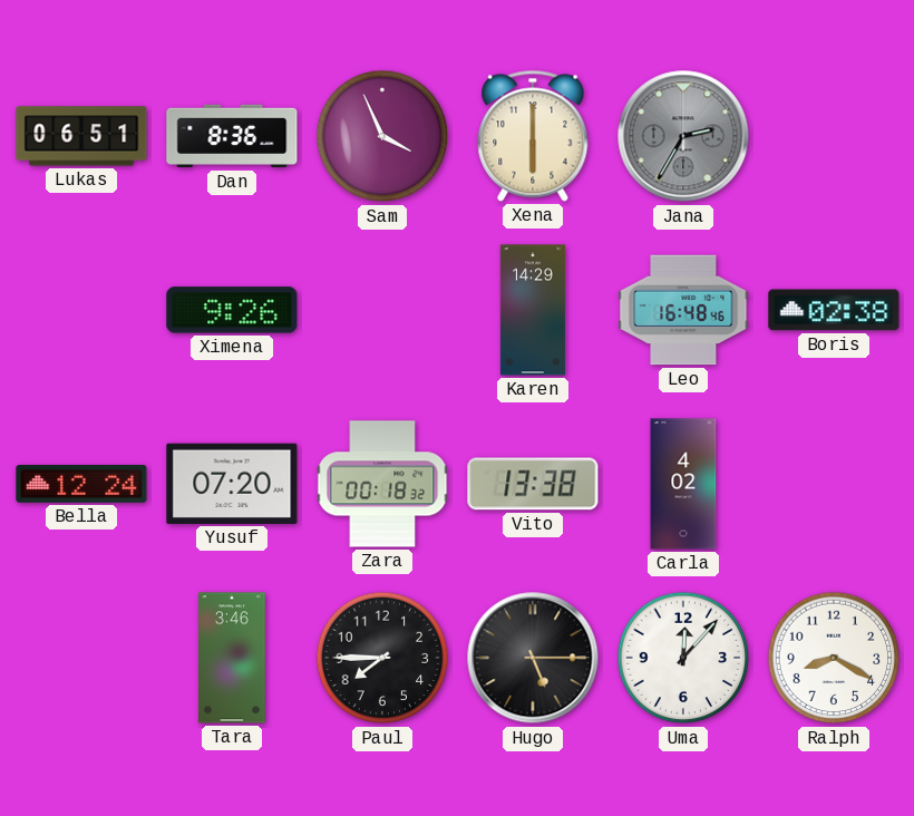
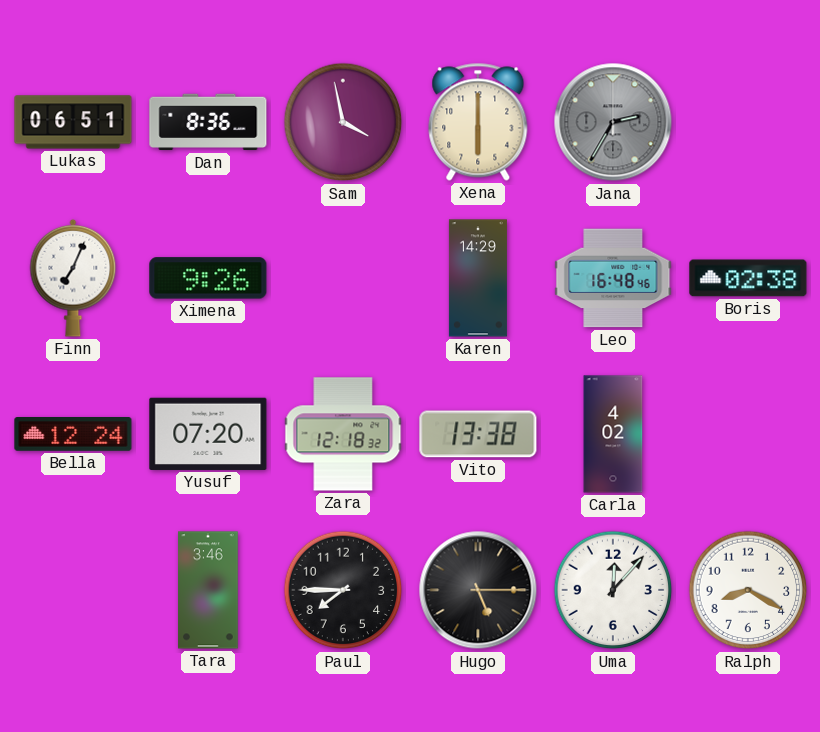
Sam: 3:56 -> 3:58
Finn: none -> 7:04
Zara: 00:18 -> 12:18
